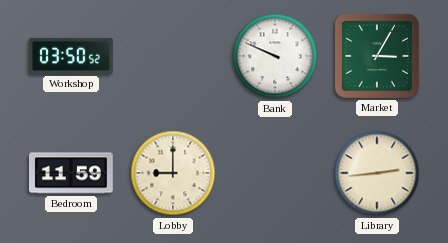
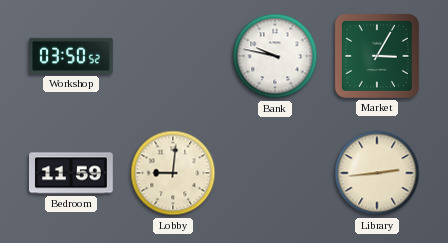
Bank: 9:49 -> 9:47
Lobby: 9:00 -> 9:01
